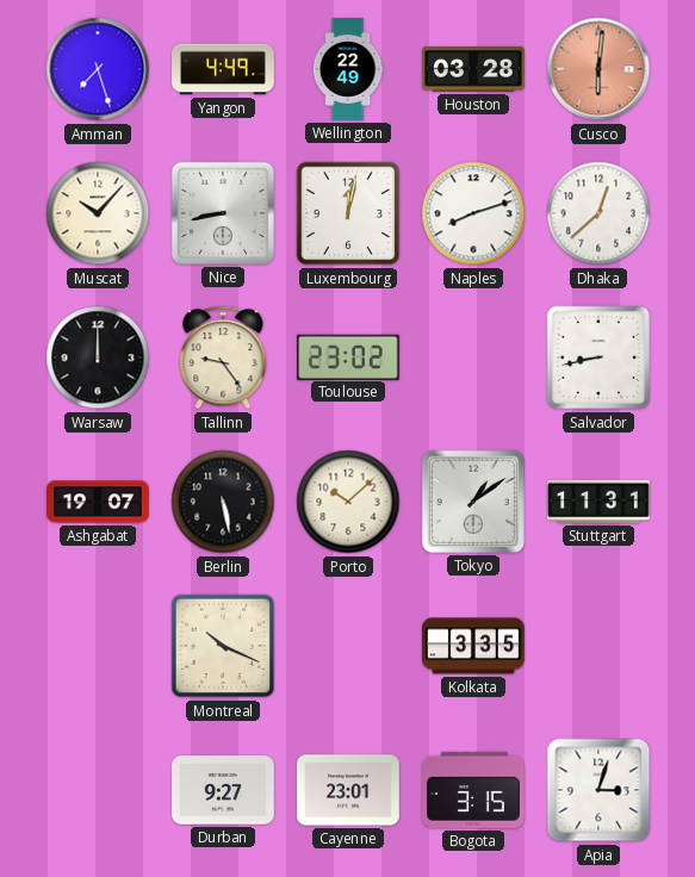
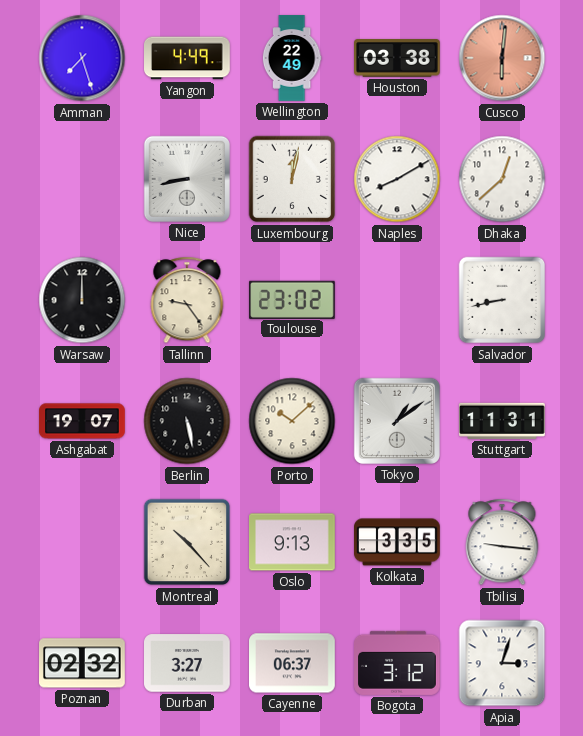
Houston: 03:28 -> 03:38
Muscat: 10:07 -> none
Naples: 8:12 -> 8:10
Montreal: 10:19 -> 10:23
Oslo: none -> 9:13
Tbilisi: none -> 9:16
Poznan: none -> 02:32
Durban: 9:27 -> 3:27
Cayenne: 23:01 -> 06:37
Bogota: 3:15 -> 3:12
